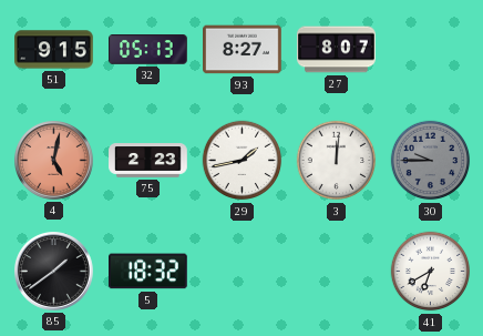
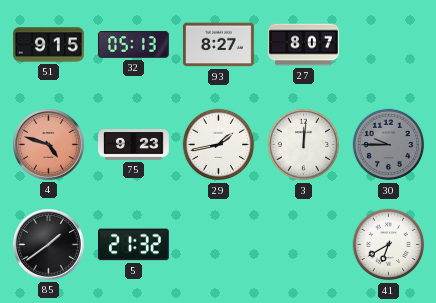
4: 5:02 -> 4:48
75: 2:23 -> 9:23
5: 18:32 -> 21:32
